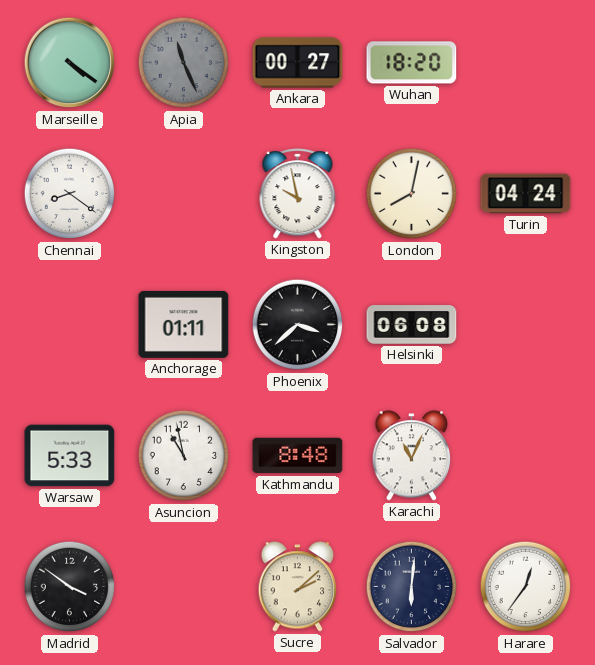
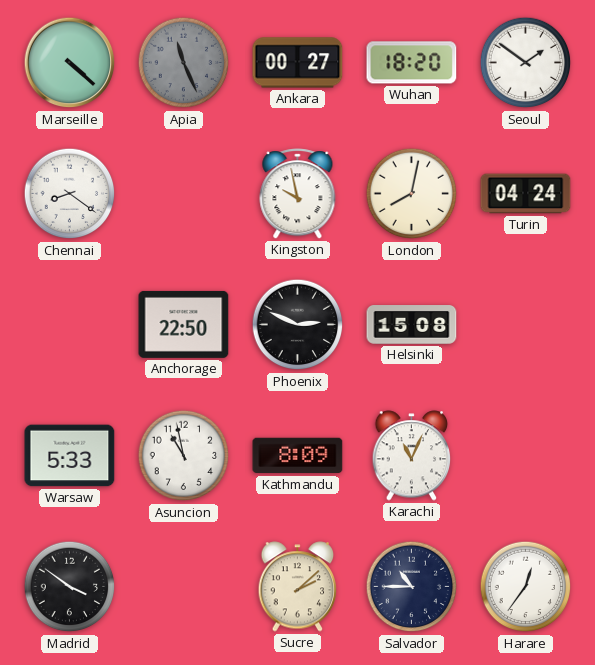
Marseille: 4:21 -> 4:22
Seoul: none -> 1:51
Anchorage: 01:11 -> 22:50
Phoenix: 3:38 -> 2:49
Helsinki: 06:08 -> 15:08
Kathmandu: 8:48 -> 8:09
Salvador: 6:01 -> 10:45
